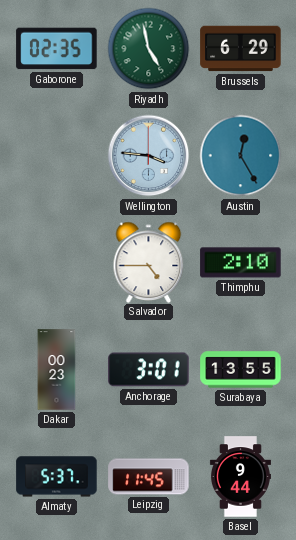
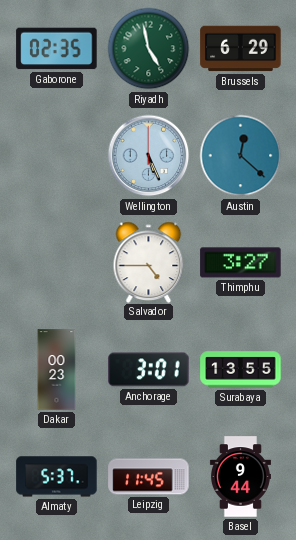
Wellington: 3:46 -> 5:26
Austin: 12:25 -> 12:22
Thimphu: 2:10 -> 3:27
